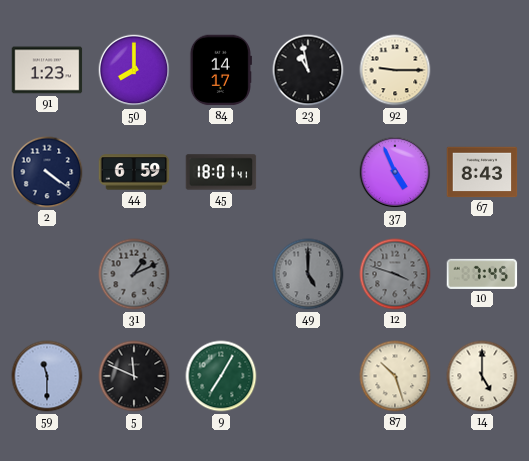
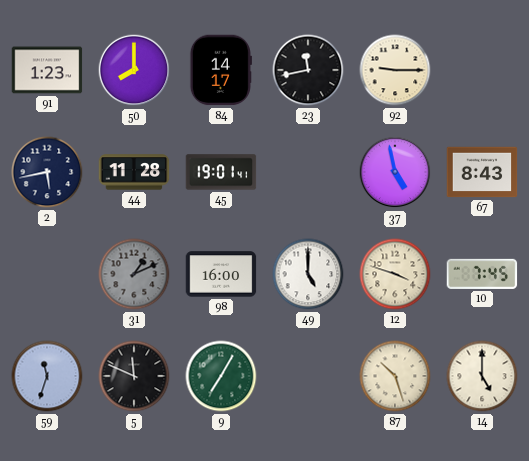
23: 10:58 -> 11:43
2: 4:21 -> 5:43
44: 6:59 -> 11:28
45: 18:01 -> 19:01
37: 4:56 -> 4:58
98: none -> 16:00
49 dial: grey -> white
12 dial: grey -> cream
59: 11:30 -> 11:33
